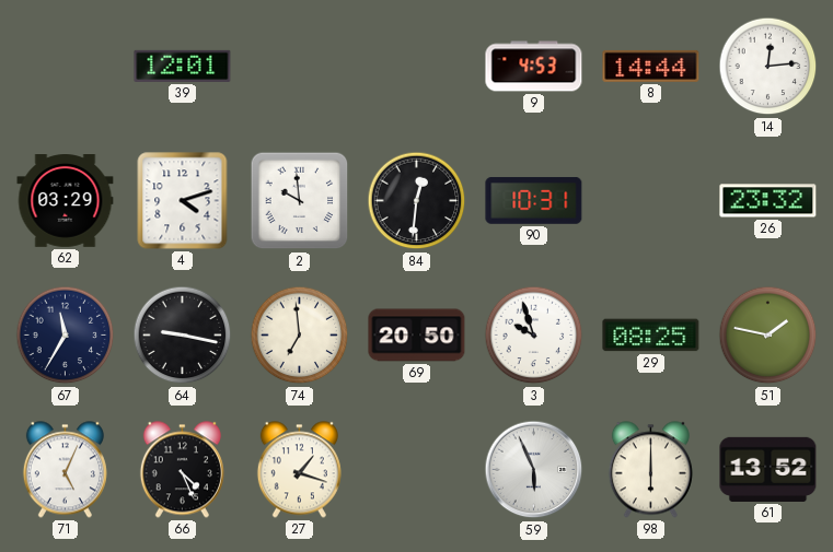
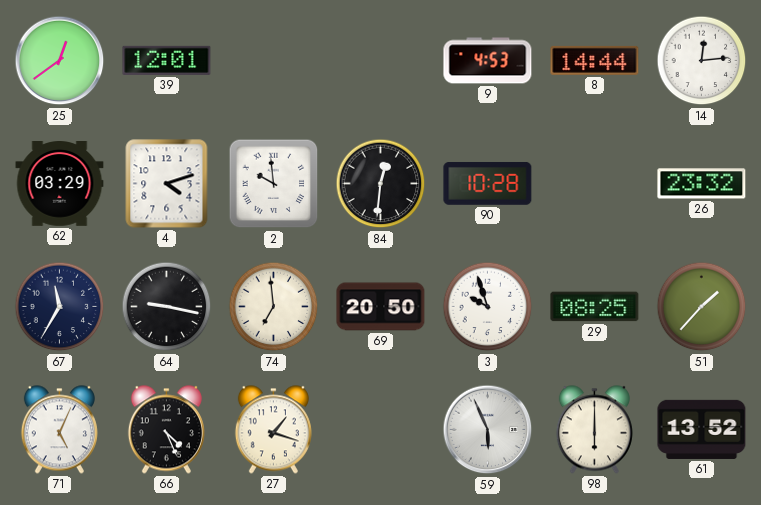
25: none -> 12:39
90: 10:31 -> 10:28
51: 1:47 -> 1:37
